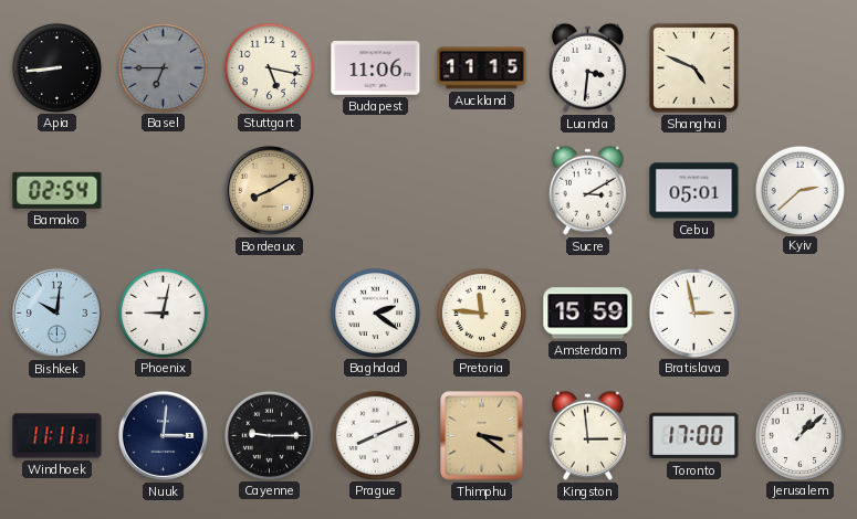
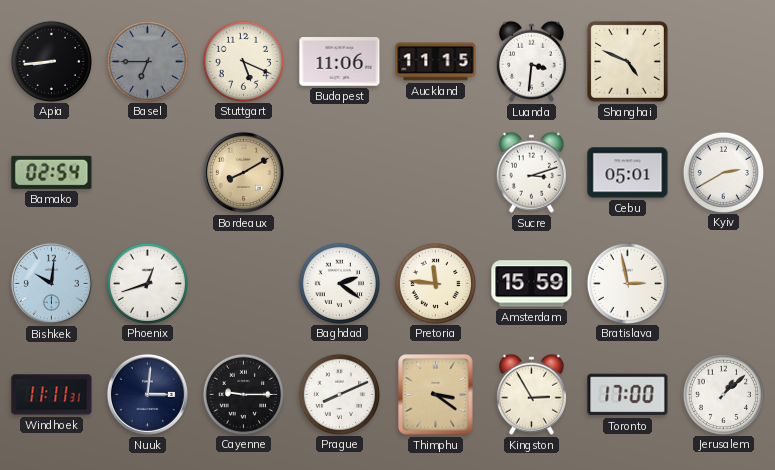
Stuttgart: 5:17 -> 5:19
Sucre: 3:10 -> 3:12
Kyiv: 2:38 -> 2:40
Phoenix: 9:02 -> 12:42
Kingston: 2:59 -> 2:55
